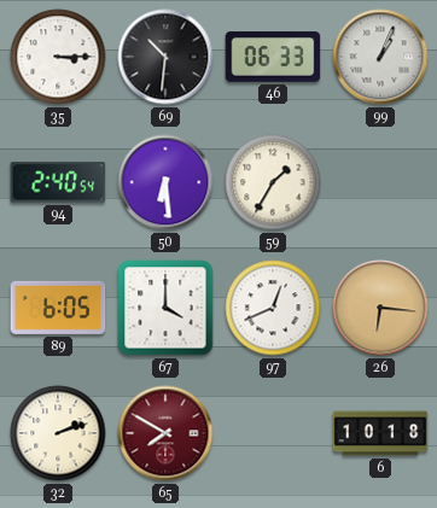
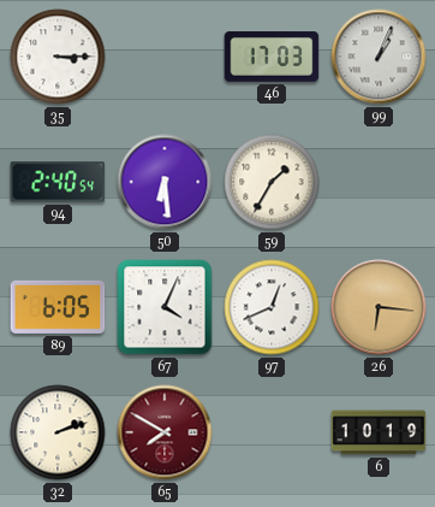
69: 10:31 -> none
46: 06:33 -> 17:03
67: 4:00 -> 4:04
6: 10:18 -> 10:19
